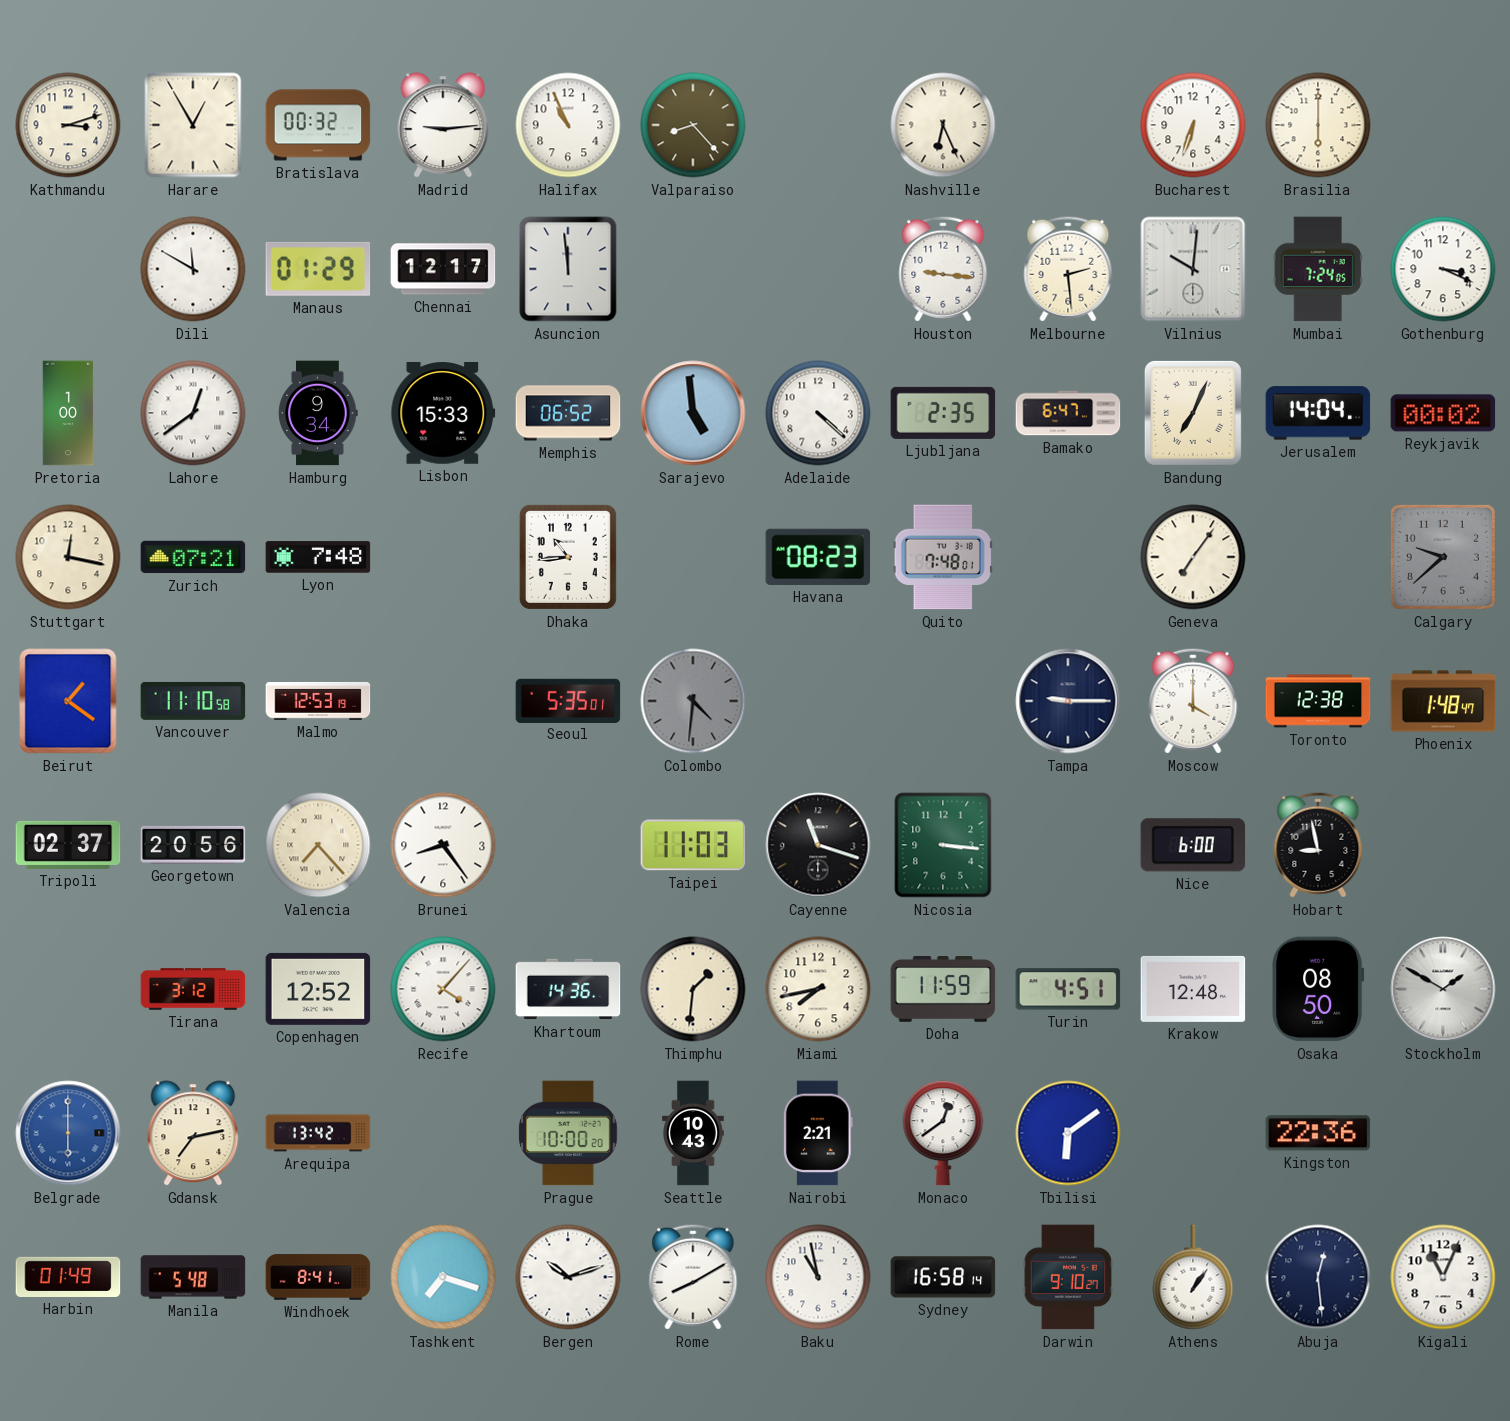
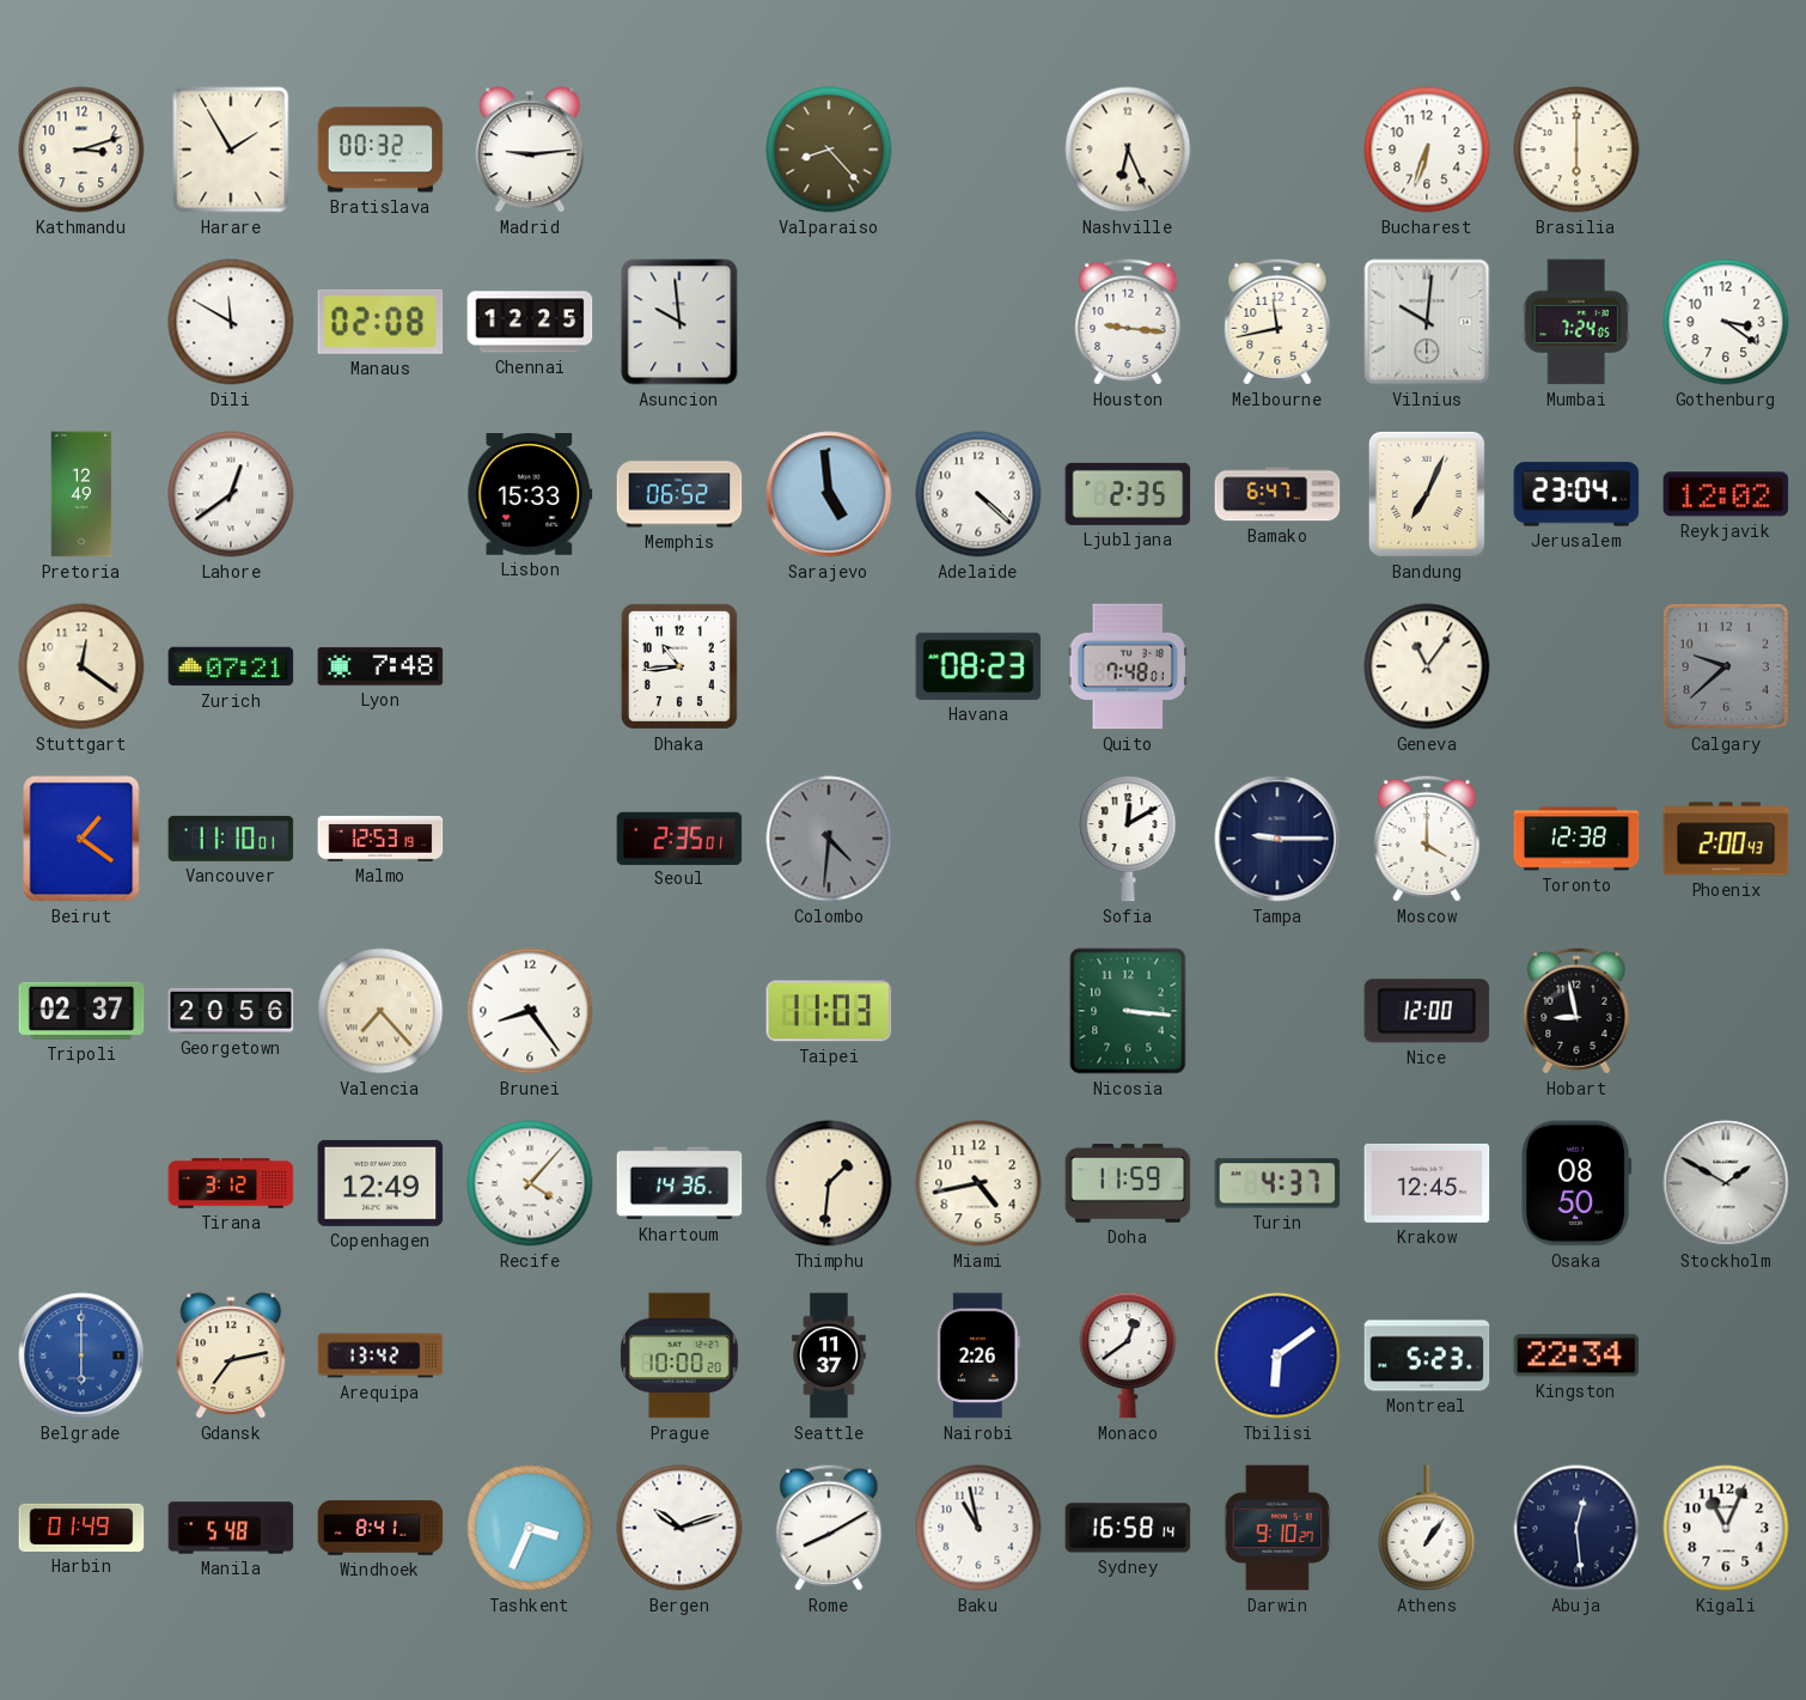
Harare: 12:55 -> 1:55
Halifax: 10:56 -> none
Manaus: 01:29 -> 02:08
Chennai: 12:17 -> 12:25
Asuncion: 11:59 -> 9:59
Melbourne: 2:29 -> 11:43
Gothenburg: 3:19 -> 3:21
Pretoria: 1:00 -> 12:49
Hamburg: 9:34 -> none
Jerusalem: 14:04 -> 23:04
Reykjavik: 00:02 -> 12:02
Stuttgart: 12:17 -> 12:21
Geneva: 7:06 -> 11:06
Vancouver: 11:10:58 -> 11:10:01
Seoul: 5:35 -> 2:35
Sofia: none -> 12:10
Phoenix: 1:48 -> 2:00
Cayenne: 11:18 -> none
Nice: 6:00 -> 12:00
Copenhagen: 12:52 -> 12:49
Miami: 7:43 -> 4:43
Turin: 4:51 -> 4:37
Krakow: 12:48 -> 12:45
Seattle: 10:43 -> 11:37
Nairobi: 2:21 -> 2:26
Montreal: none -> 5:23
Kingston: 22:36 -> 22:34
Tashkent: 7:18 -> 3:34
